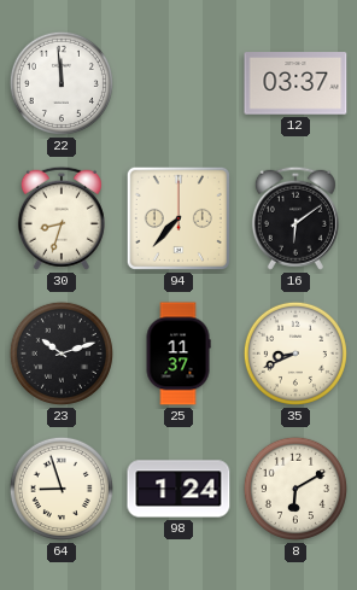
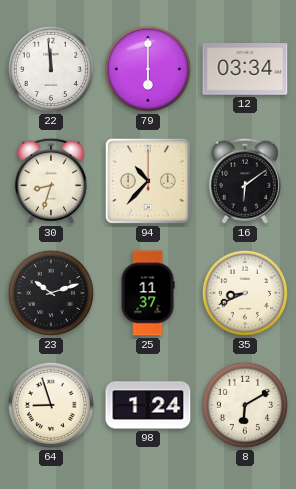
79: none -> 6:00
12: 03:37 -> 03:34
94: 7:37 -> 10:37
